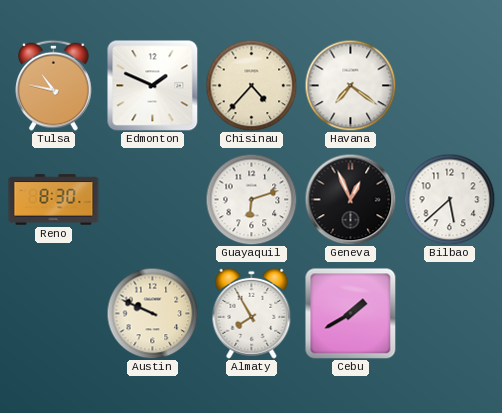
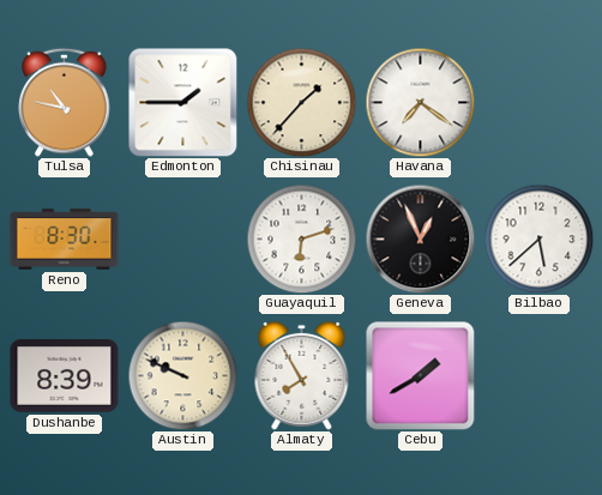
Edmonton: 1:49 -> 1:45
Chisinau: 4:37 -> 1:37
Dushanbe: none -> 8:39
